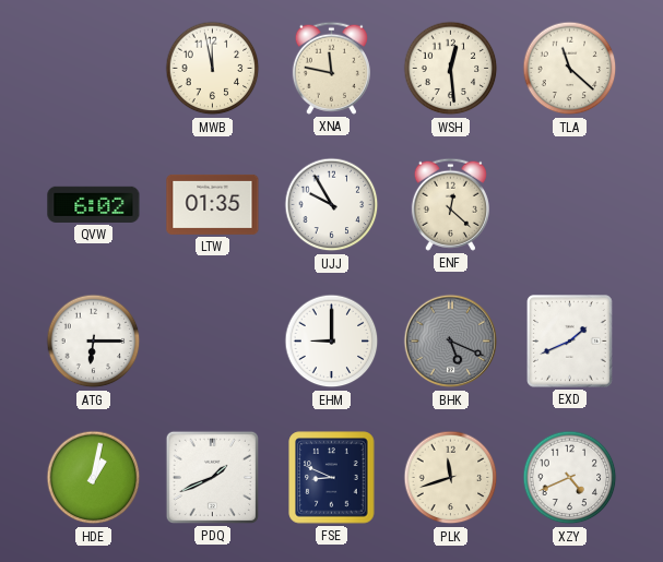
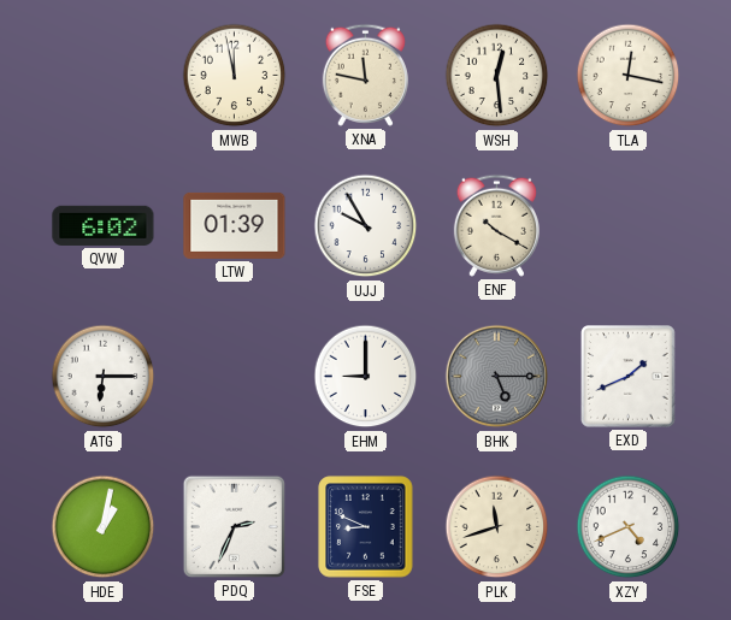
TLA: 11:22 -> 12:17
LTW: 01:35 -> 01:39
ENF: 12:22 -> 10:20
BHK: 5:19 -> 5:15
PDQ: 1:41 -> 2:34
